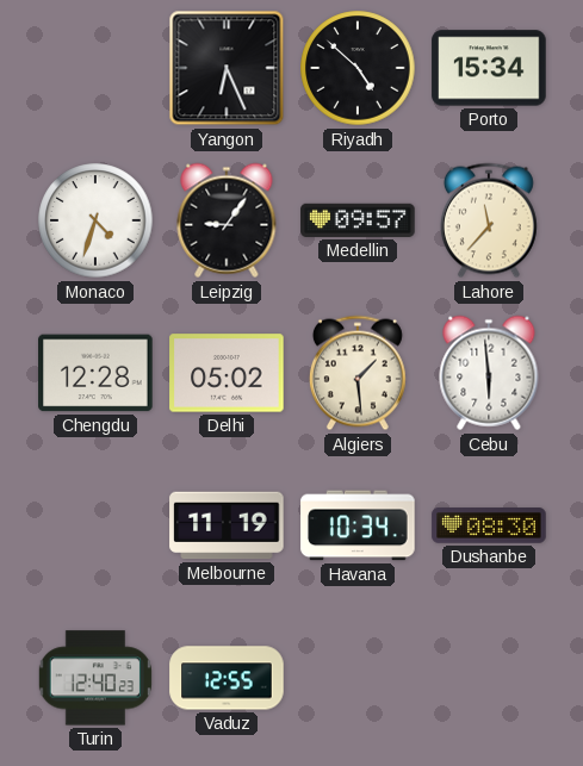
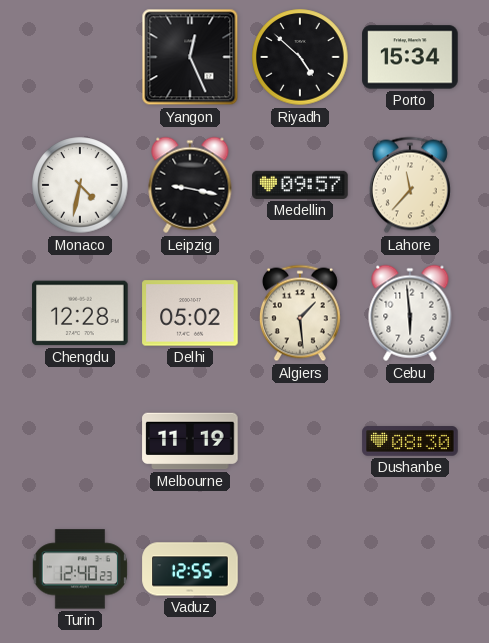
Yangon: 6:26 -> 12:26
Monaco: 4:33 -> 4:32
Leipzig: 9:06 -> 9:17
Havana: 10:34 -> none
